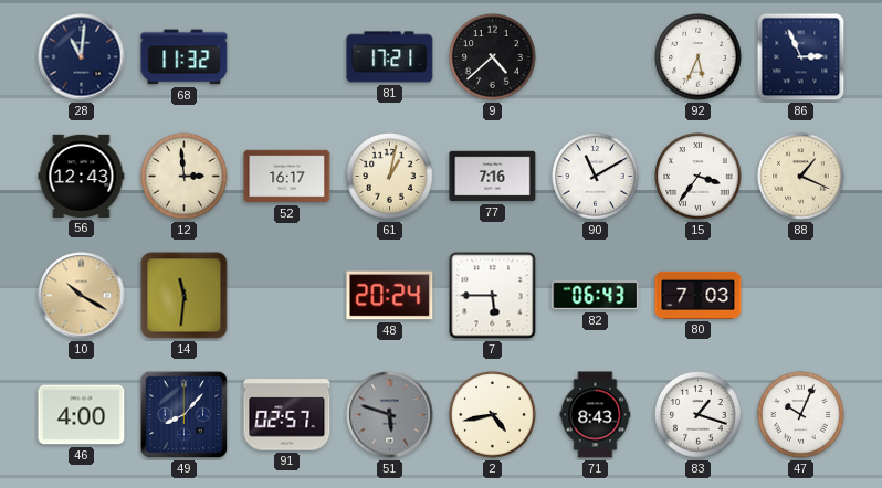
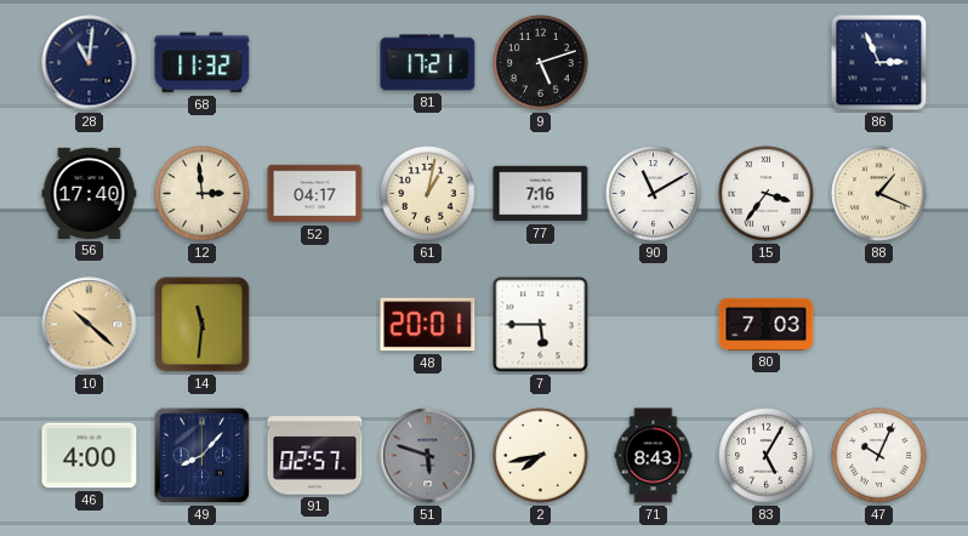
9: 4:38 -> 5:12
92: 5:34 -> none
56: 12:43 -> 17:40
52: 16:17 -> 04:17
10: 10:20 -> 10:22
48: 20:24 -> 20:01
82: 06:43 -> none
2: 4:43 -> 7:43
83: 1:18 -> 5:05
